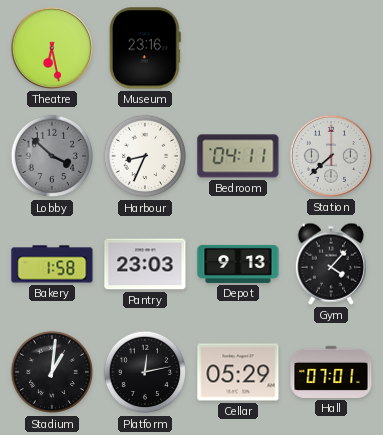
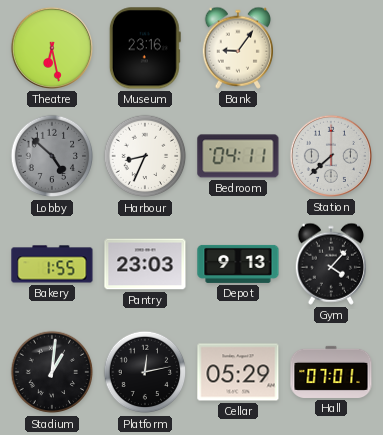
Bank: none -> 9:06
Lobby: 3:52 -> 4:52
Bakery: 1:58 -> 1:55
